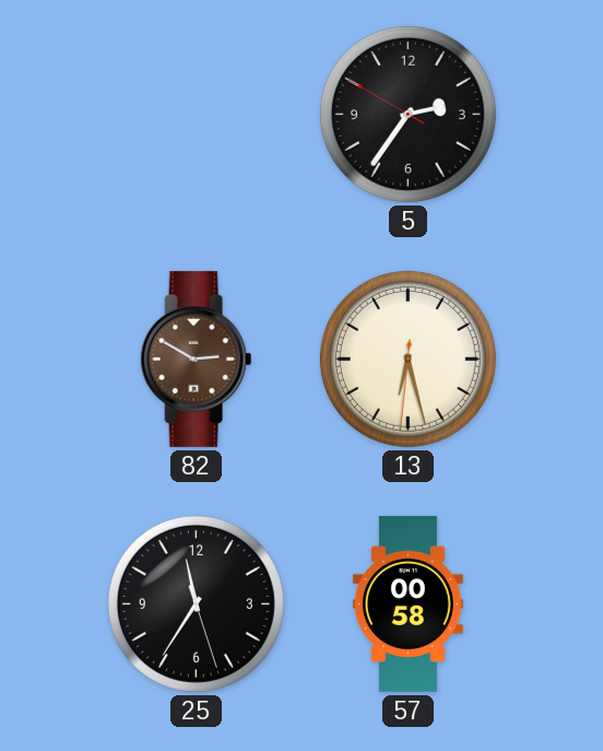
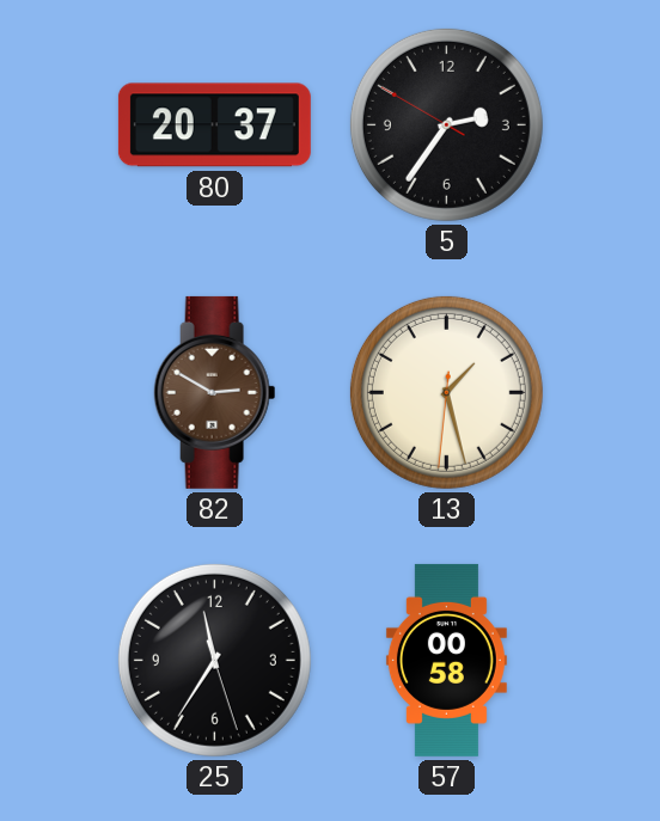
80: none -> 20:37
13: 6:27 -> 1:27
